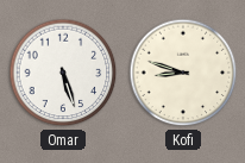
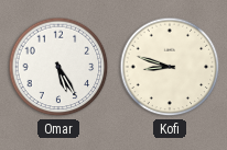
Omar: 5:27 -> 5:25
